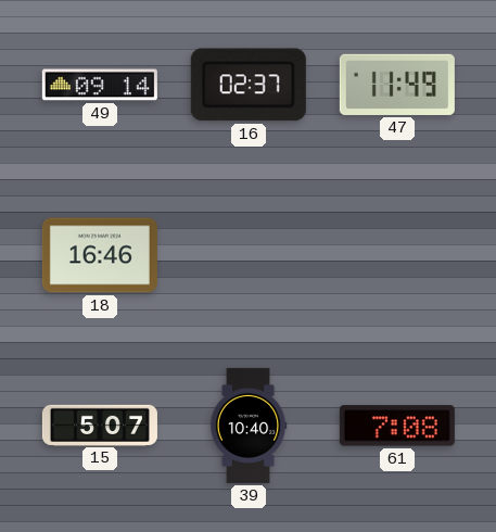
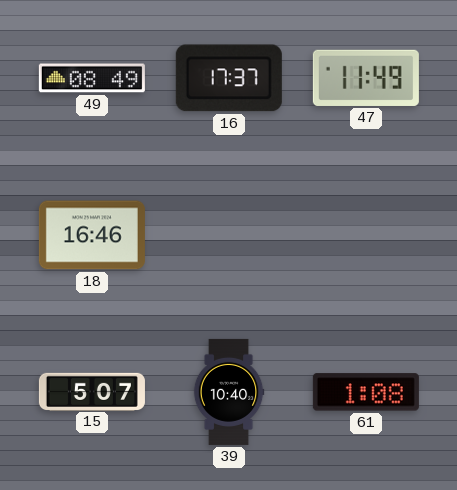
49: 09:14 -> 08:49
16: 02:37 -> 17:37
61: 7:08 -> 1:08
